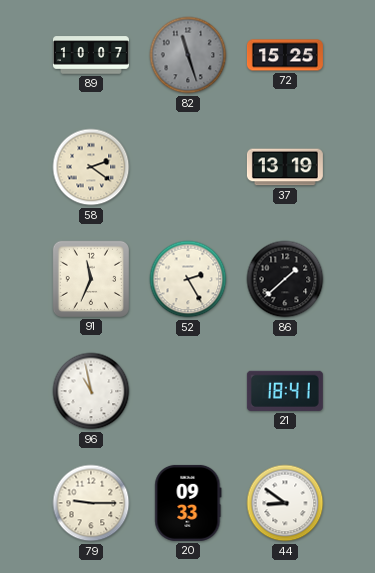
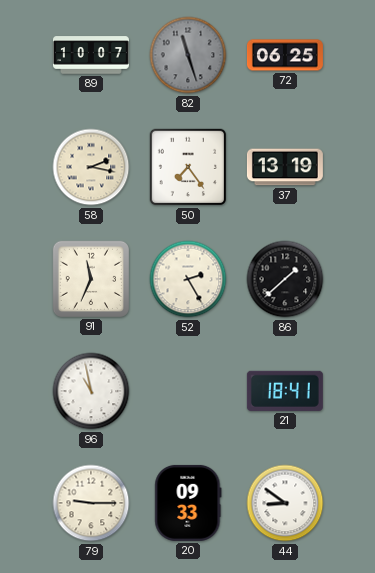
72: 15:25 -> 06:25
58: 2:21 -> 2:17
50: none -> 7:24
